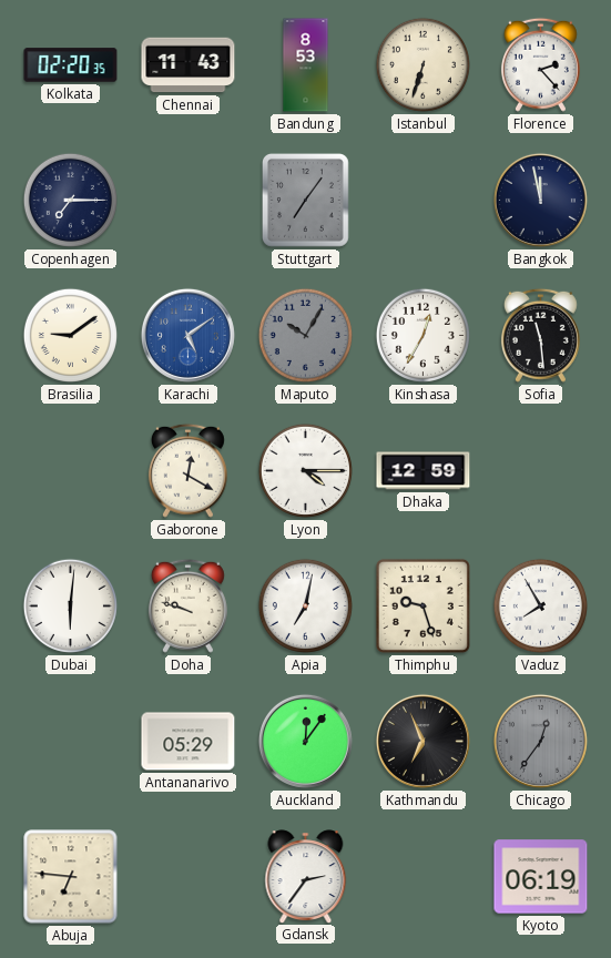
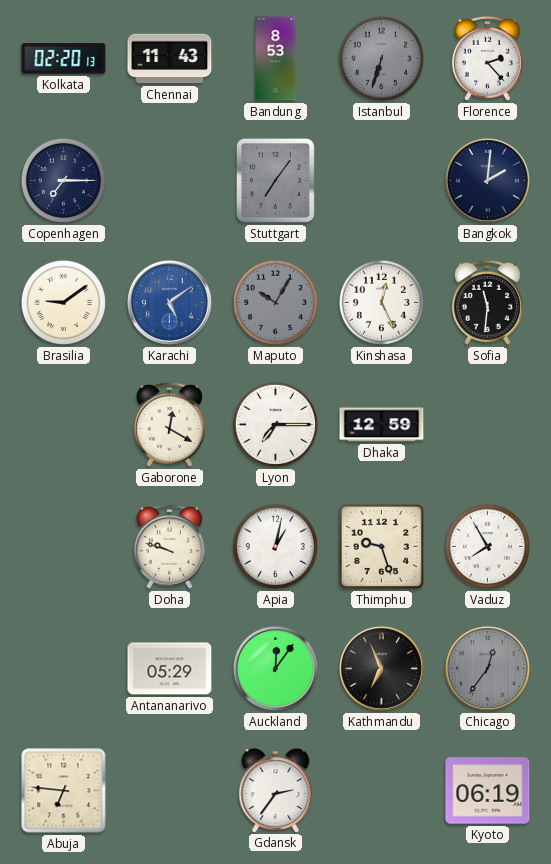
Kolkata: 02:20:35 -> 02:20:13
Istanbul dial: cream -> grey
Bangkok: 11:58 -> 2:01
Kinshasa: 12:35 -> 12:26
Sofia: 11:29 -> 11:31
Lyon: 4:15 -> 7:15
Dubai: 6:01 -> none
Apia: 7:02 -> 1:02
